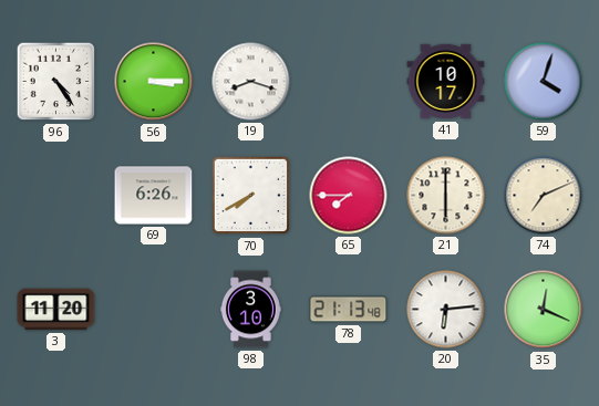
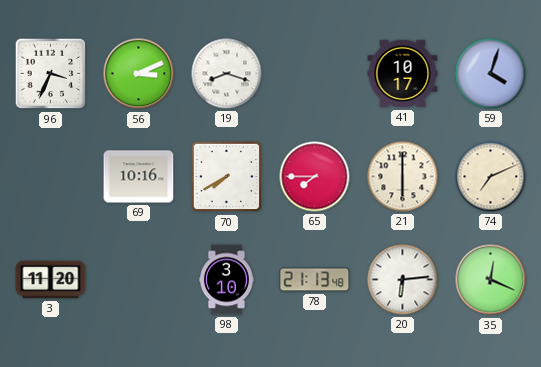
96: 4:24 -> 3:34
56: 3:15 -> 3:11
69: 6:26 -> 10:16
